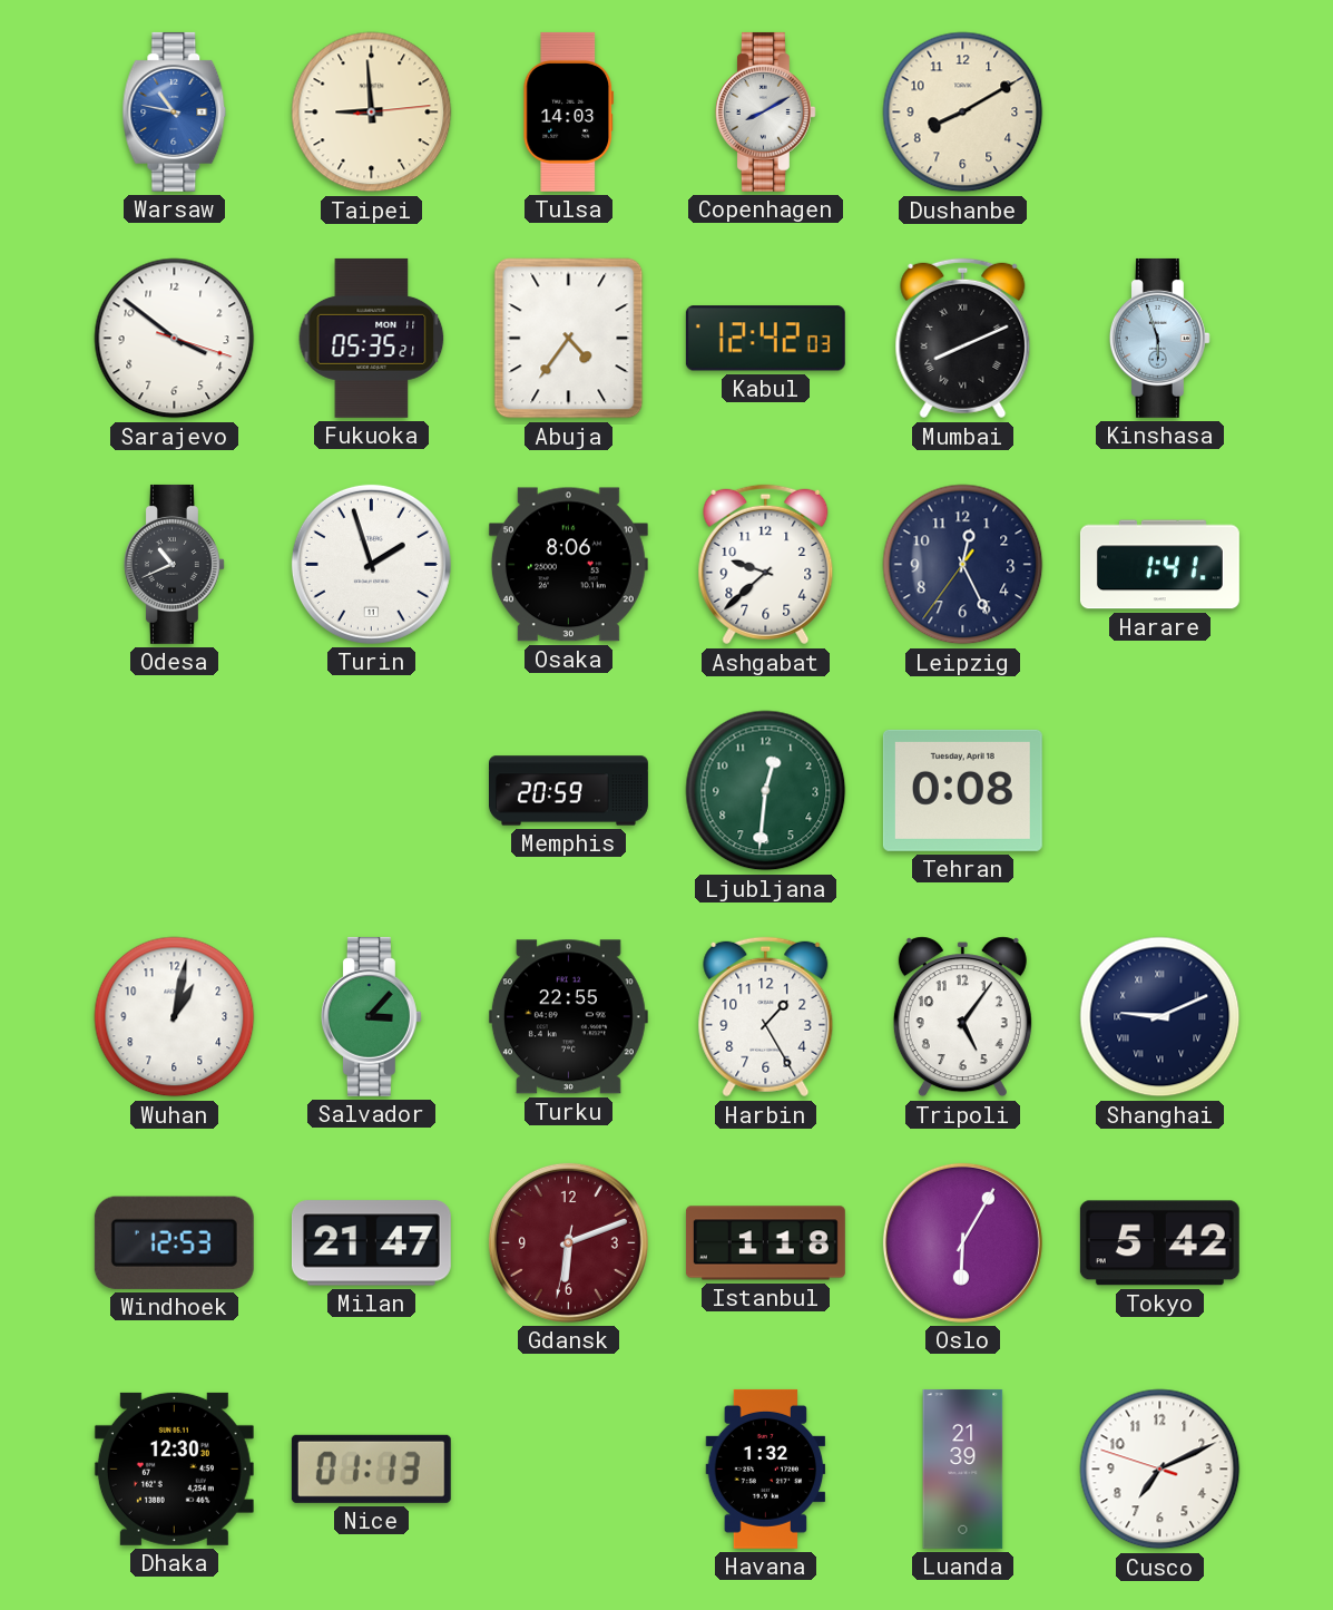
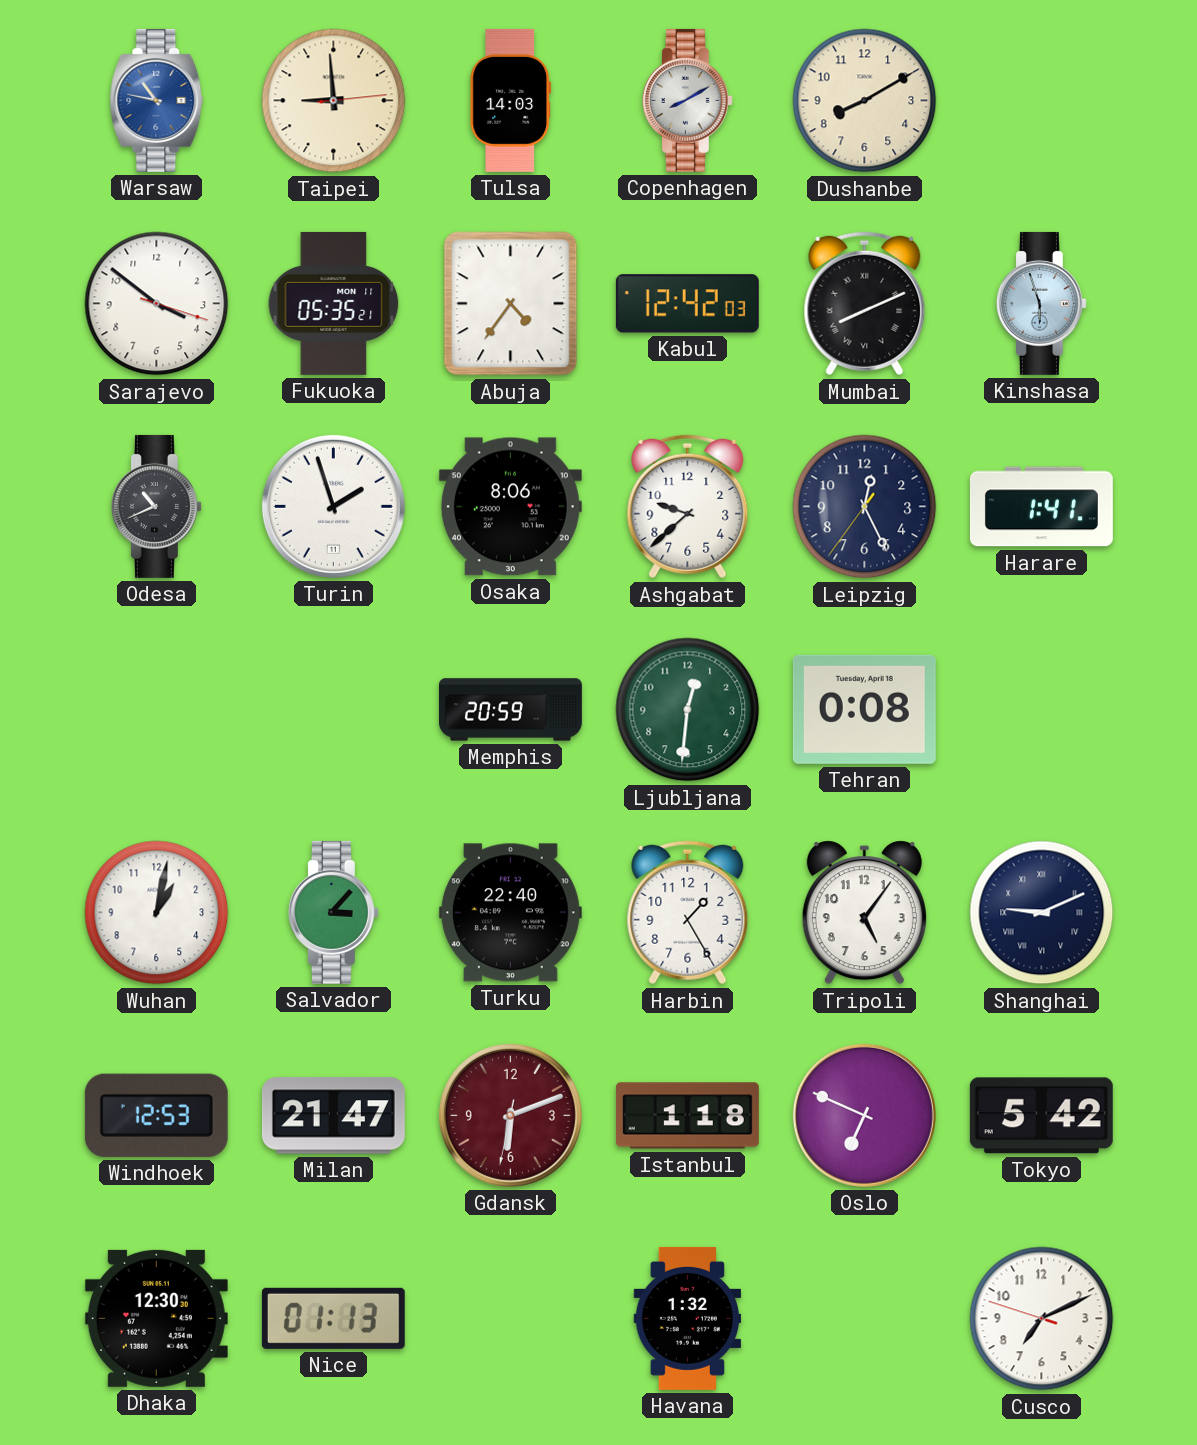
Turku: 22:55 -> 22:40
Oslo: 6:05 -> 6:49
Luanda: 21:39 -> none
